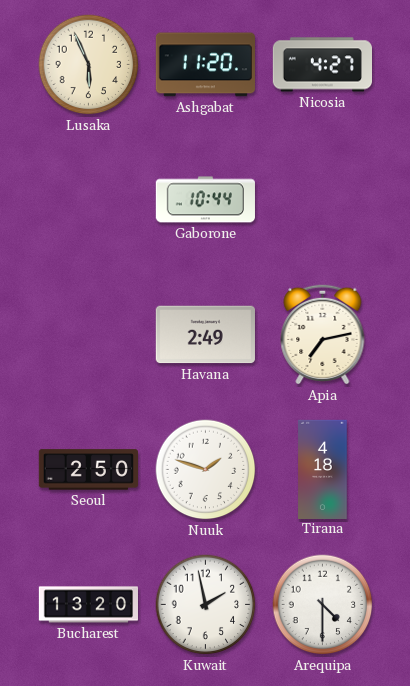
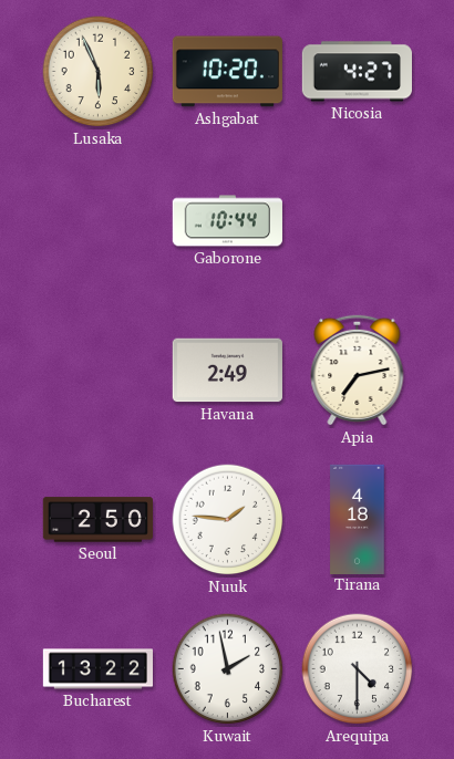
Ashgabat: 11:20 -> 10:20
Nuuk: 1:48 -> 1:46
Bucharest: 13:20 -> 13:22
